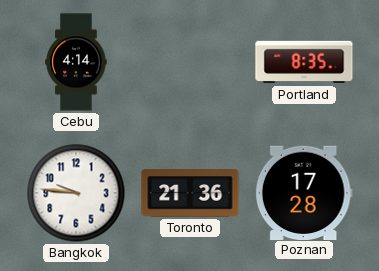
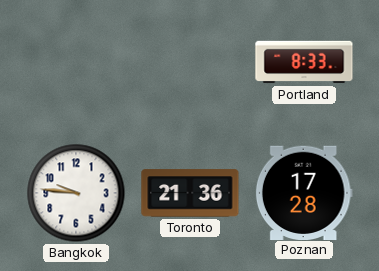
Cebu: 4:14 -> none
Portland: 8:35 -> 8:33
